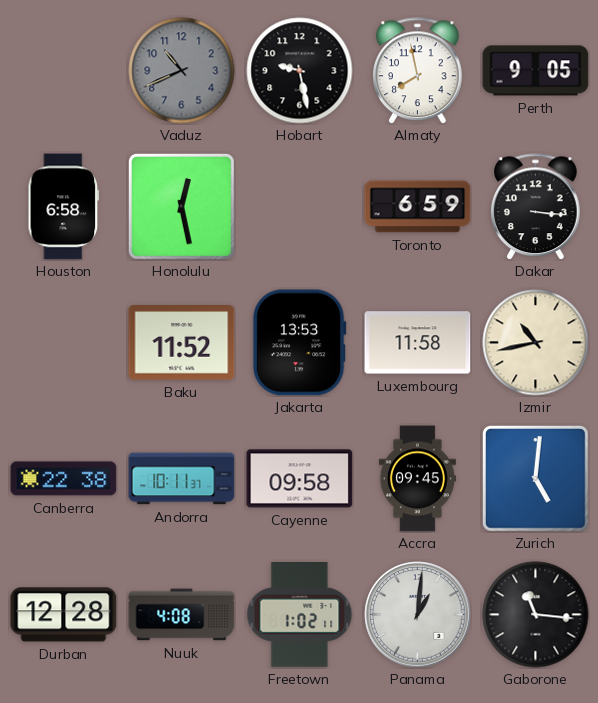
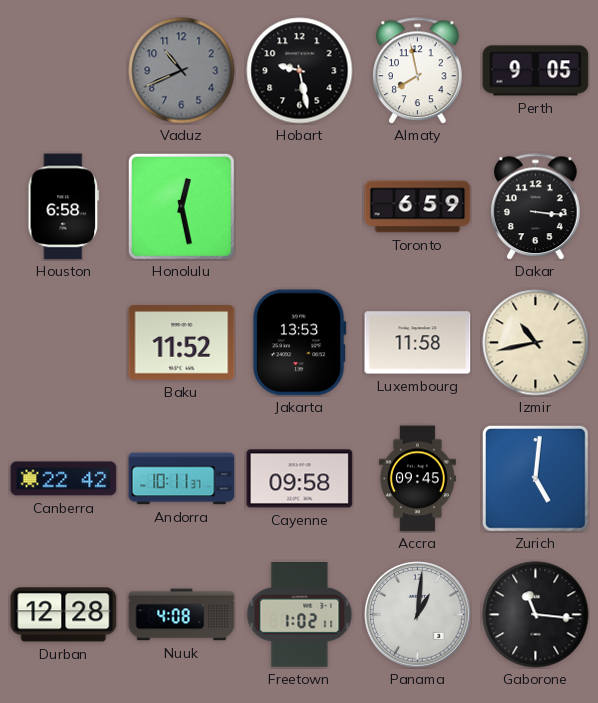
Canberra: 22:38 -> 22:42
